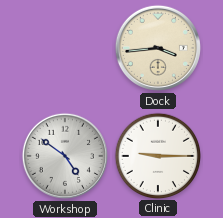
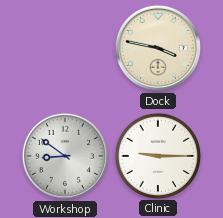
Dock: 3:44 -> 3:47
Workshop: 4:51 -> 8:51
